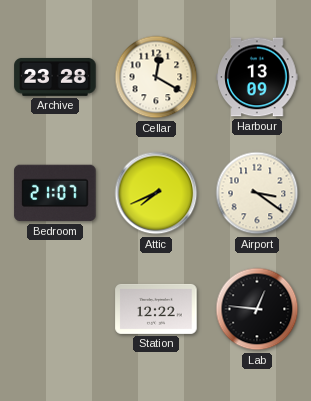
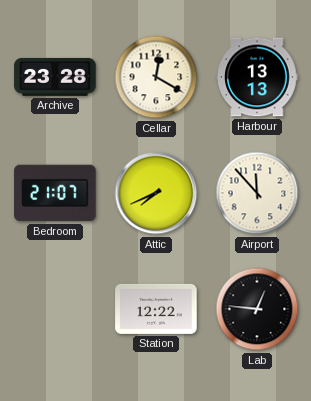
Harbour: 13:09 -> 13:13
Airport: 3:21 -> 11:53
